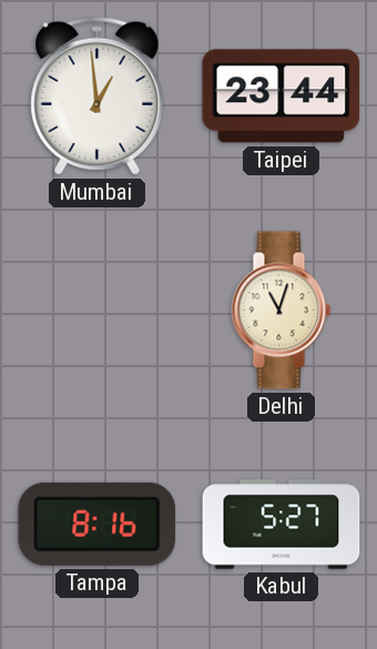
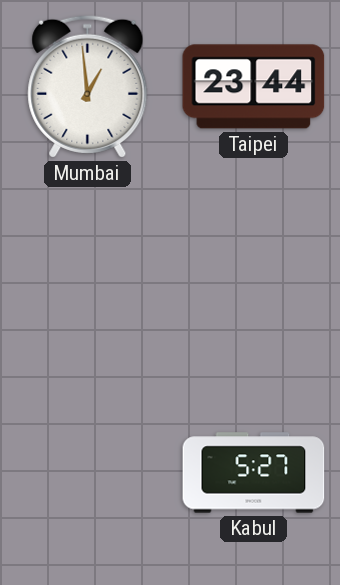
Delhi: 11:03 -> none
Tampa: 8:16 -> none
